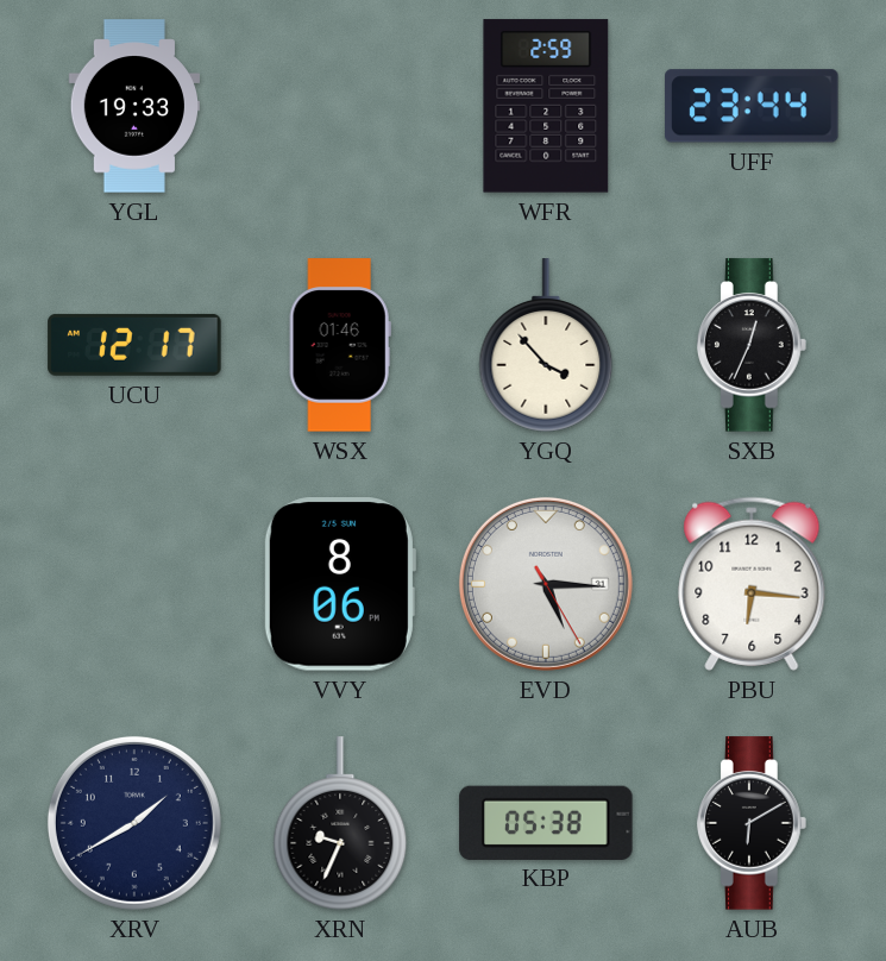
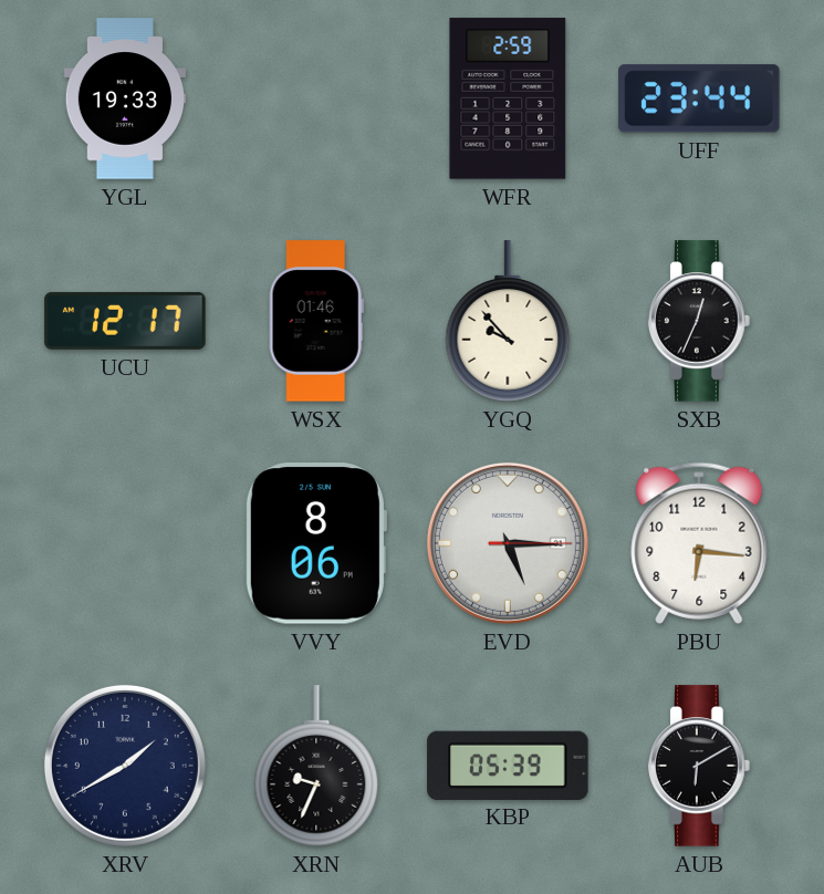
YGQ: 3:53 -> 9:53
EVD: 5:15:25 -> 5:15:15
KBP: 05:38 -> 05:39
